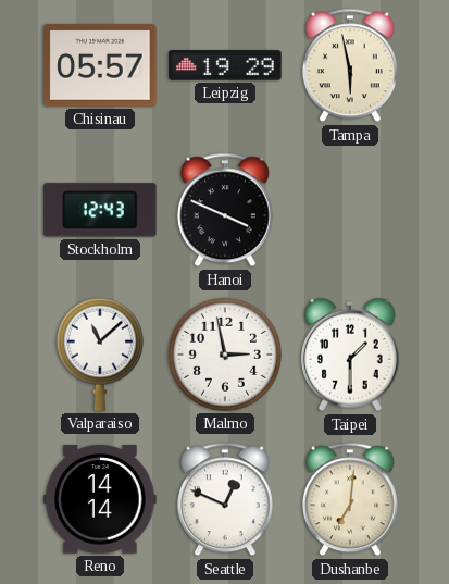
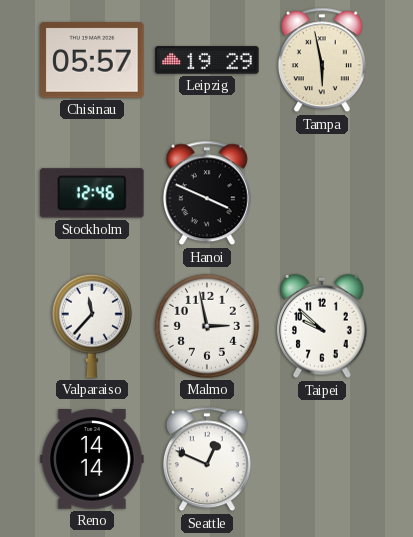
Stockholm: 12:43 -> 12:46
Valparaiso: 11:08 -> 11:37
Taipei: 1:30 -> 9:52
Dushanbe: 7:01 -> none
